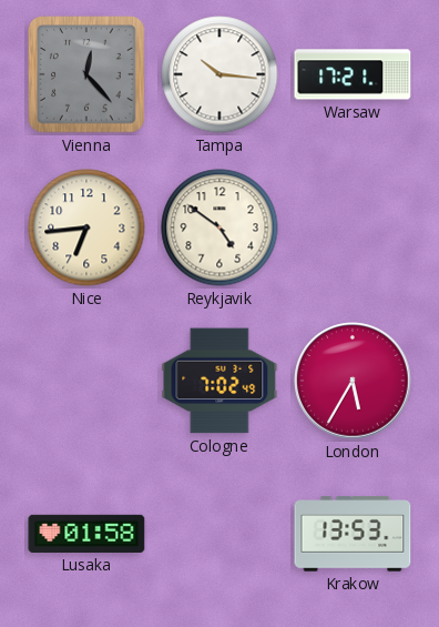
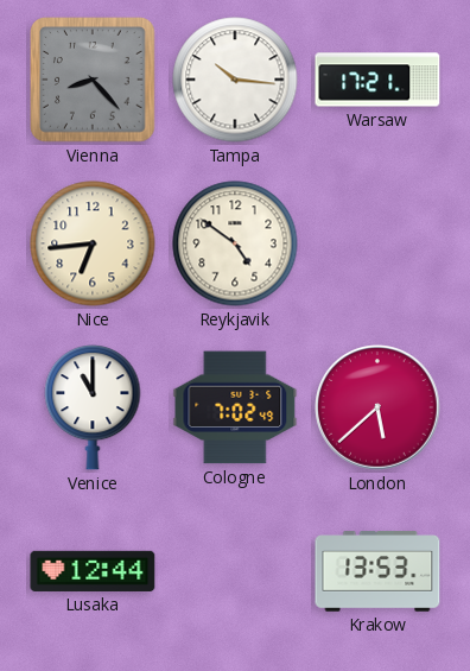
Vienna: 12:23 -> 8:23
Venice: none -> 11:00
London: 5:35 -> 5:38
Lusaka: 01:58 -> 12:44
